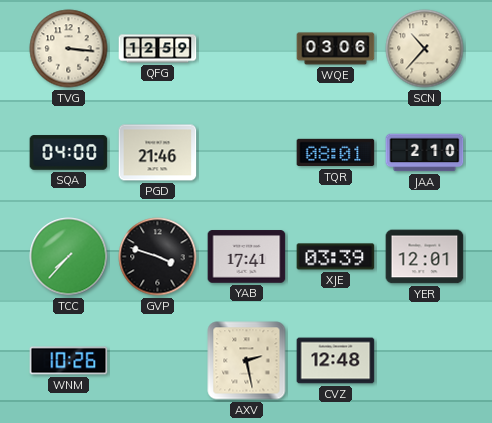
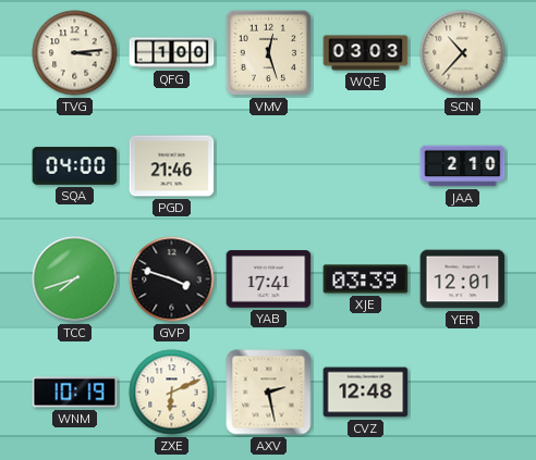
TVG: 3:16 -> 3:14
QFG: 12:59 -> 1:00
VMV: none -> 12:27
WQE: 03:06 -> 03:03
TQR: 08:01 -> none
TCC: 7:37 -> 7:42
WNM: 10:26 -> 10:19
ZXE: none -> 6:11
